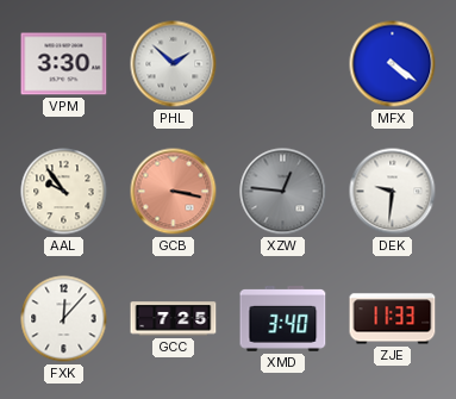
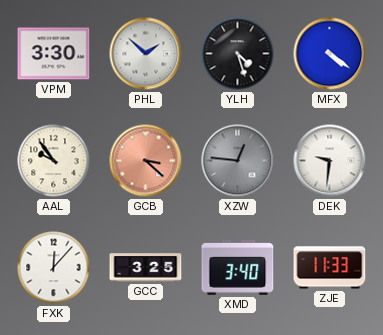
YLH: none -> 4:27
GCB: 3:17 -> 3:22
GCC: 7:25 -> 3:25
